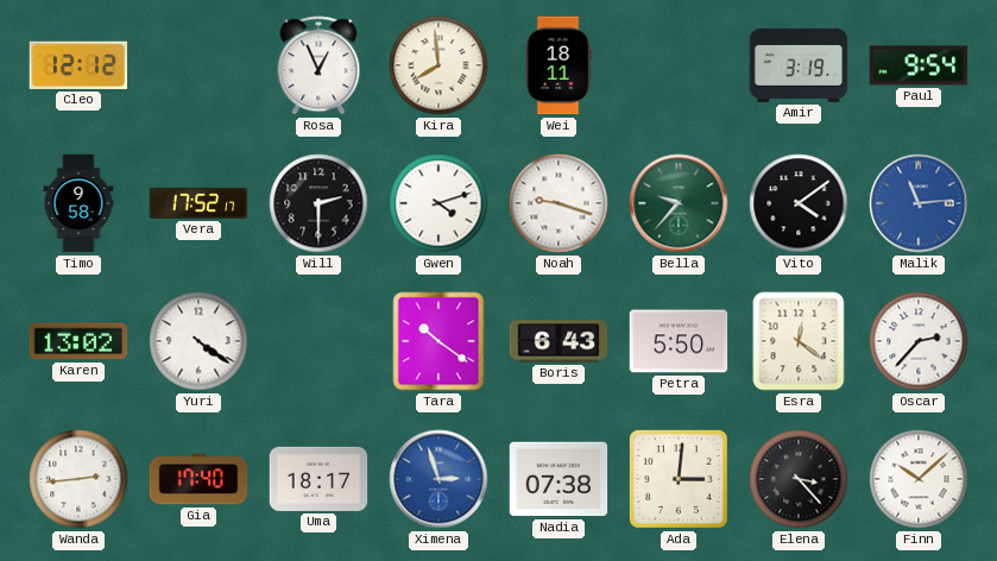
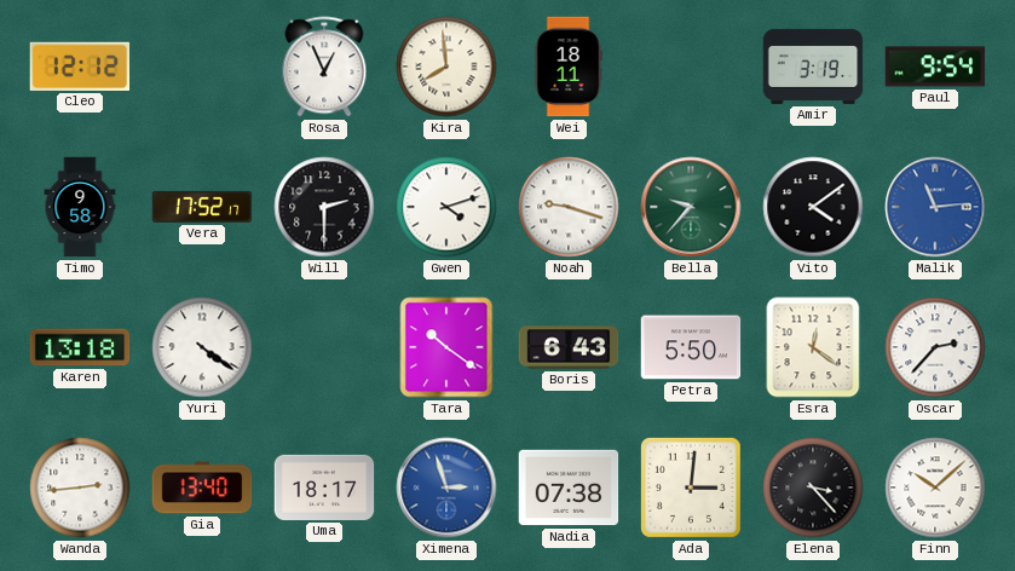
Karen: 13:02 -> 13:18
Gia: 17:40 -> 13:40
